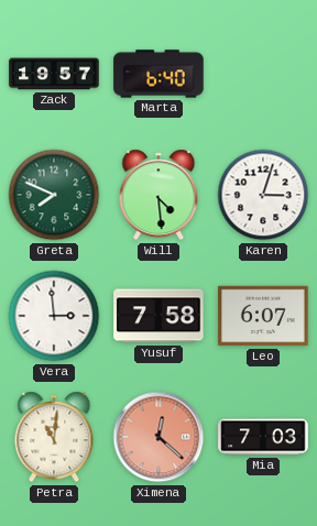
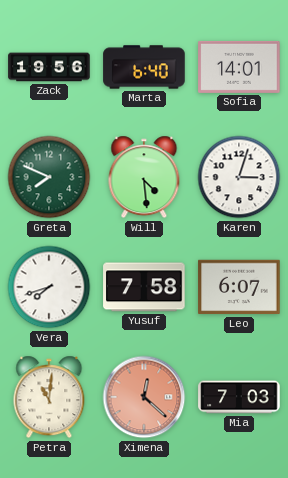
Zack: 19:57 -> 19:56
Sofia: none -> 14:01
Vera: 2:59 -> 7:42
